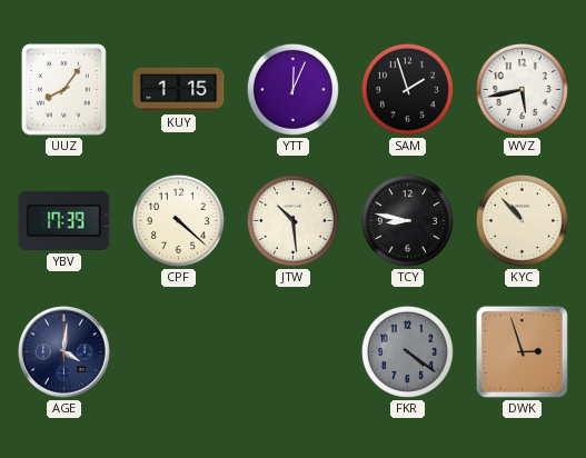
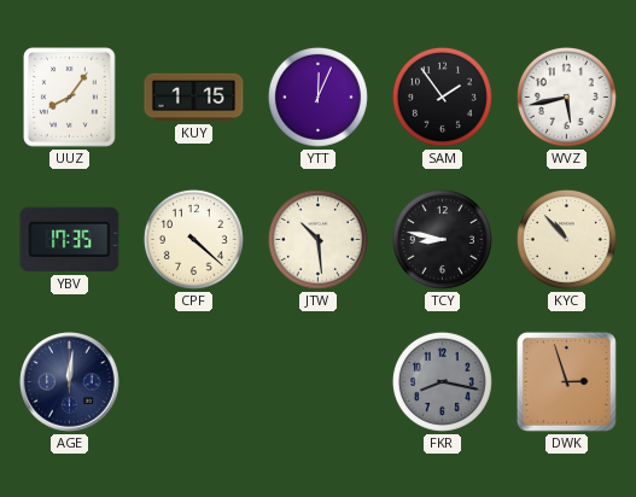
SAM: 1:57 -> 1:54
YBV: 17:39 -> 17:35
AGE: 4:01 -> 12:01
FKR: 4:21 -> 8:17
